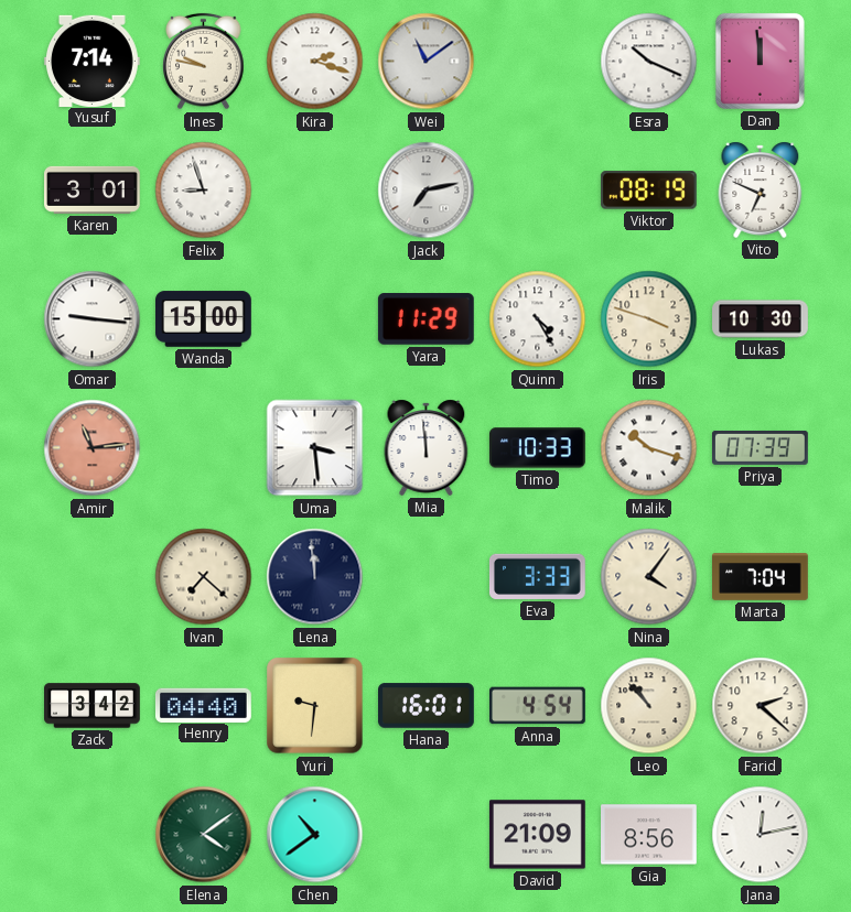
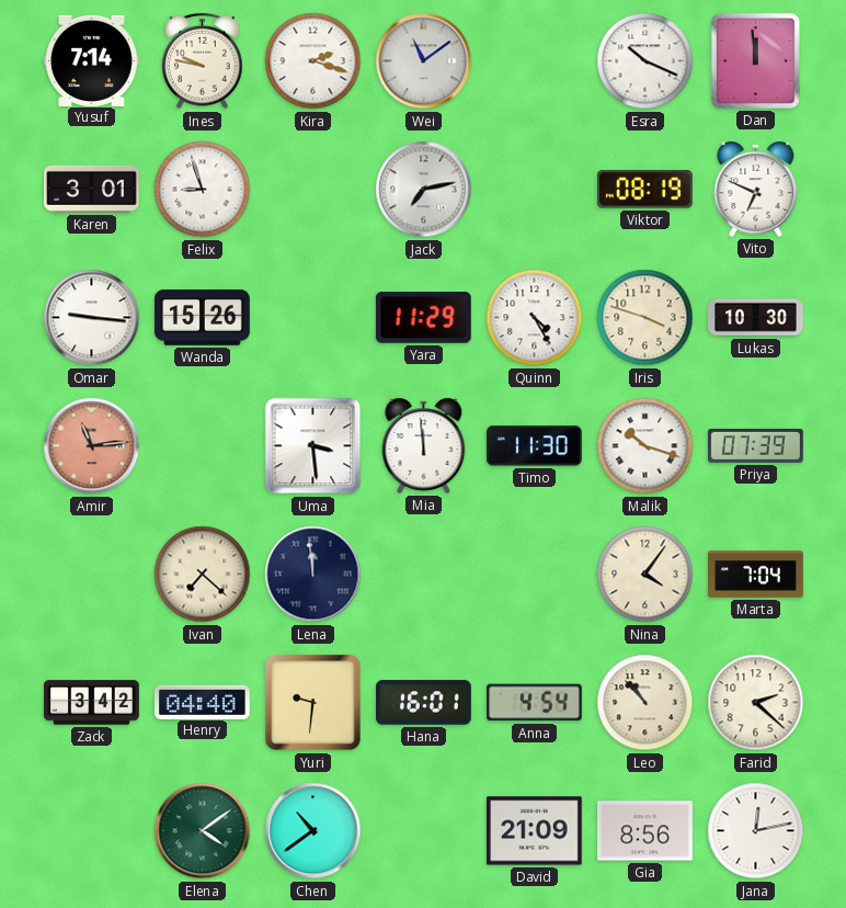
Wanda: 15:00 -> 15:26
Timo: 10:33 -> 11:30
Eva: 3:33 -> none
